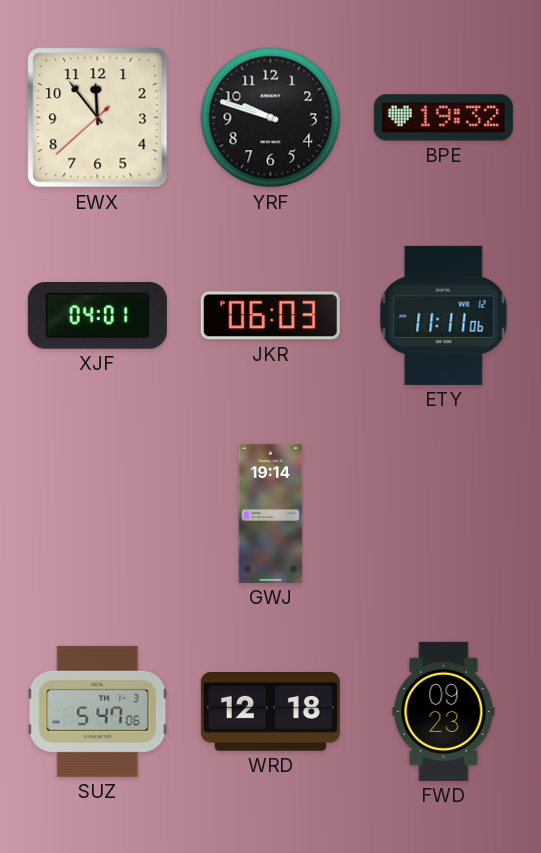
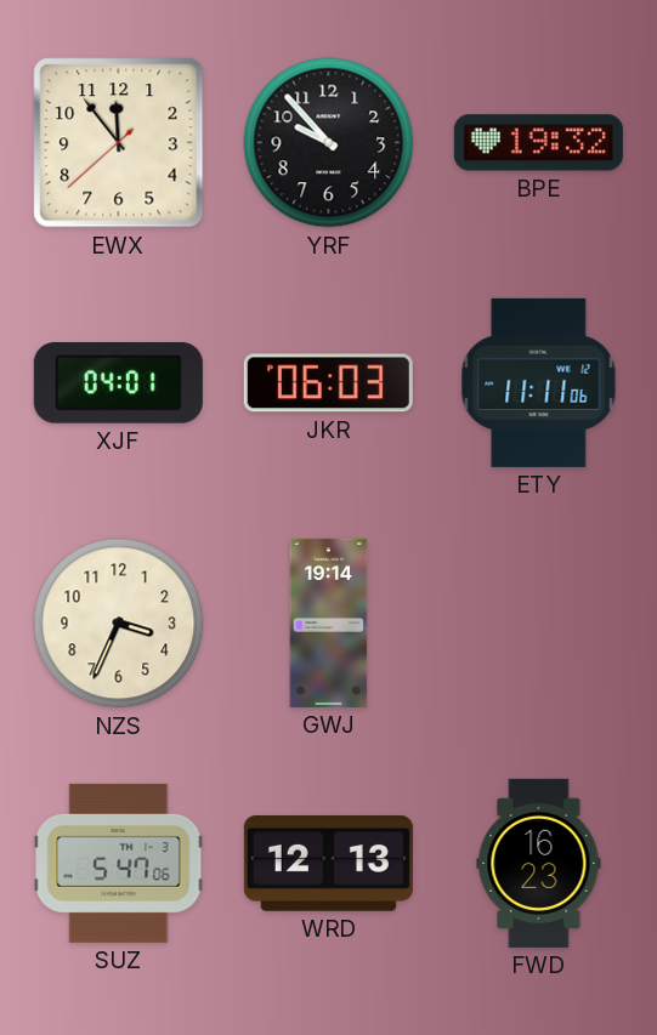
YRF: 9:48 -> 9:53
NZS: none -> 3:34
WRD: 12:18 -> 12:13
FWD: 09:23 -> 16:23
